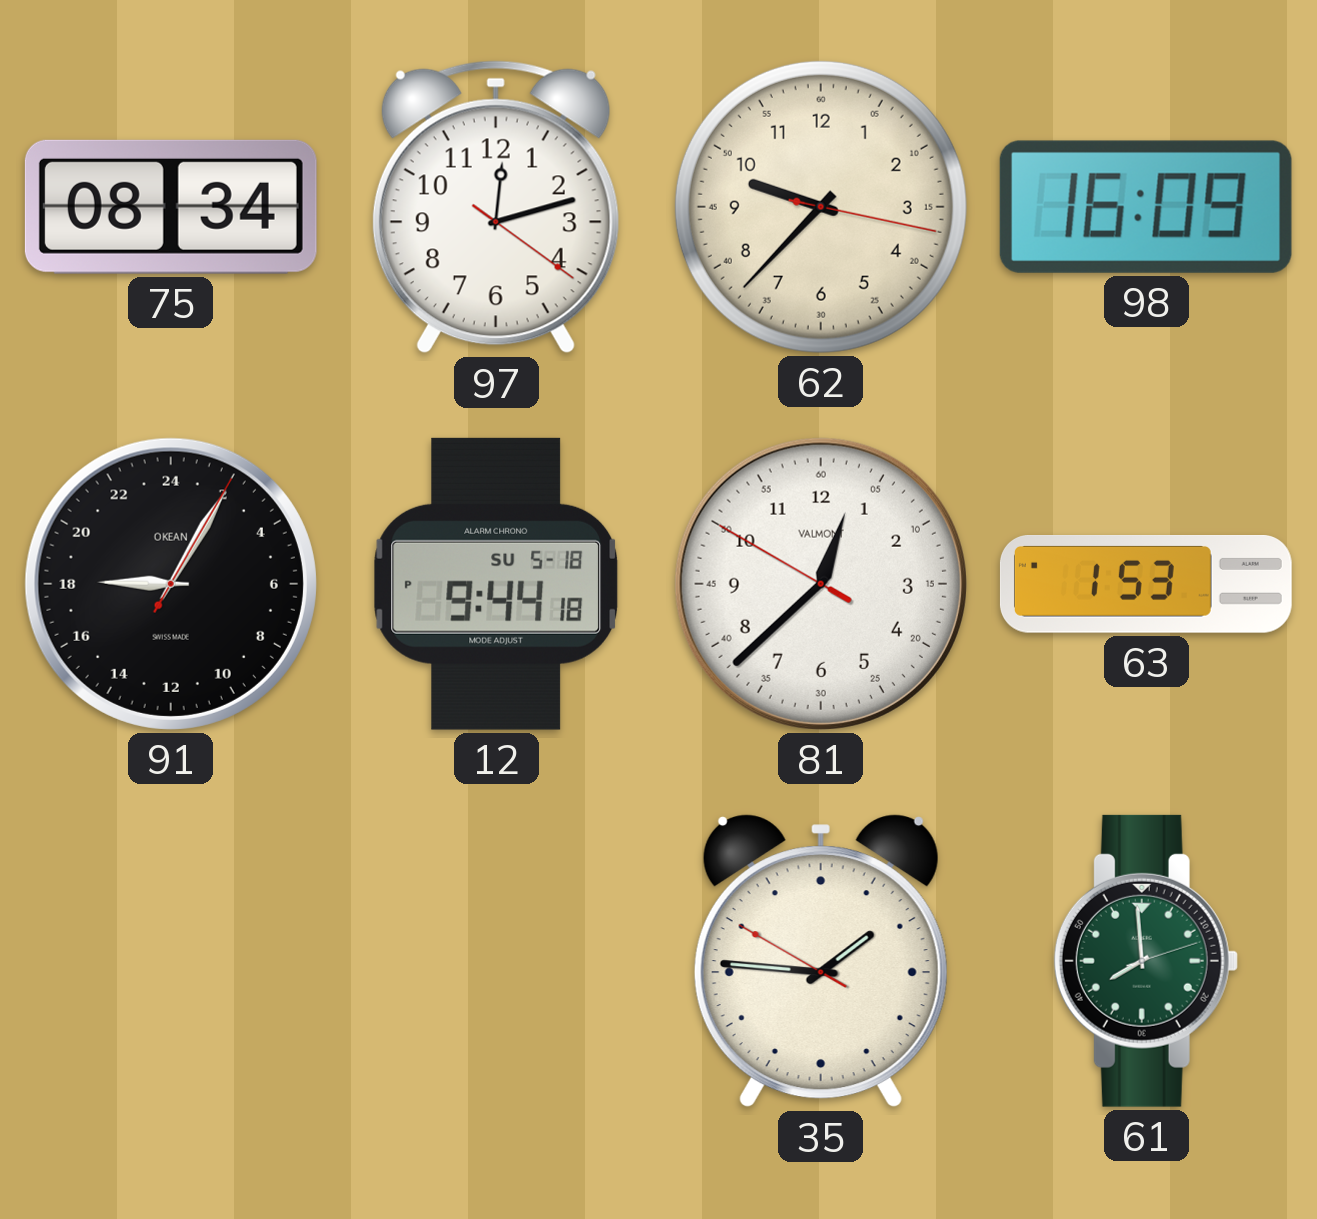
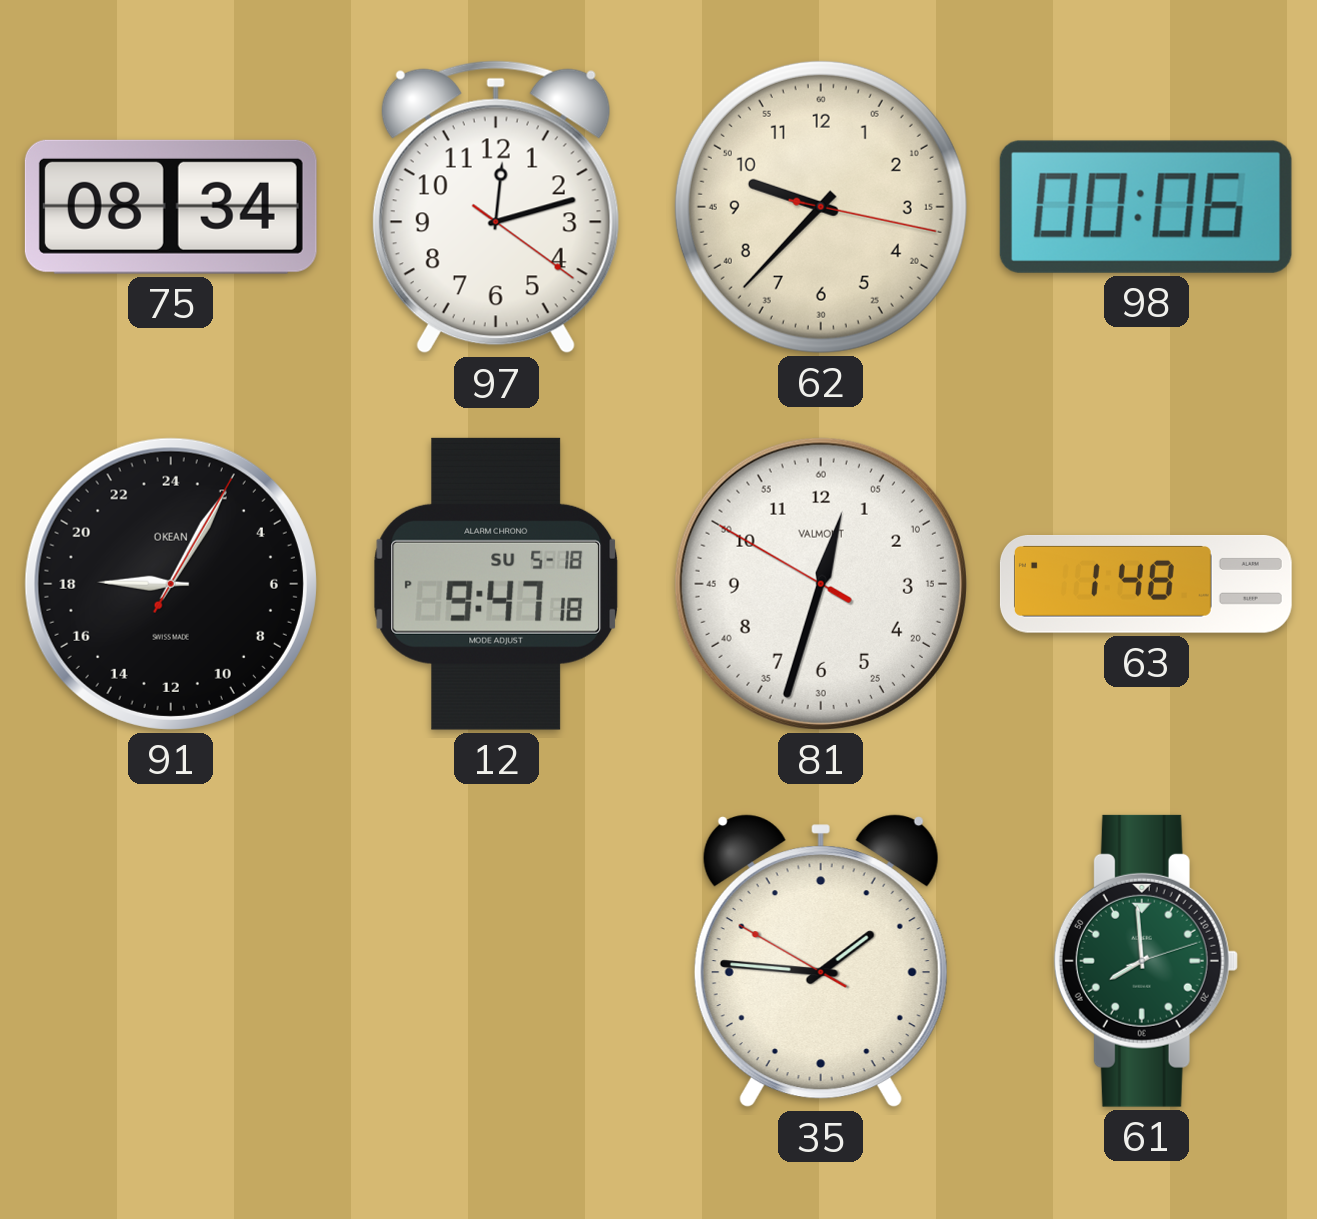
98: 16:09 -> 00:06
12: 9:44 -> 9:47
81: 12:37 -> 12:32
63: 1:53 -> 1:48
